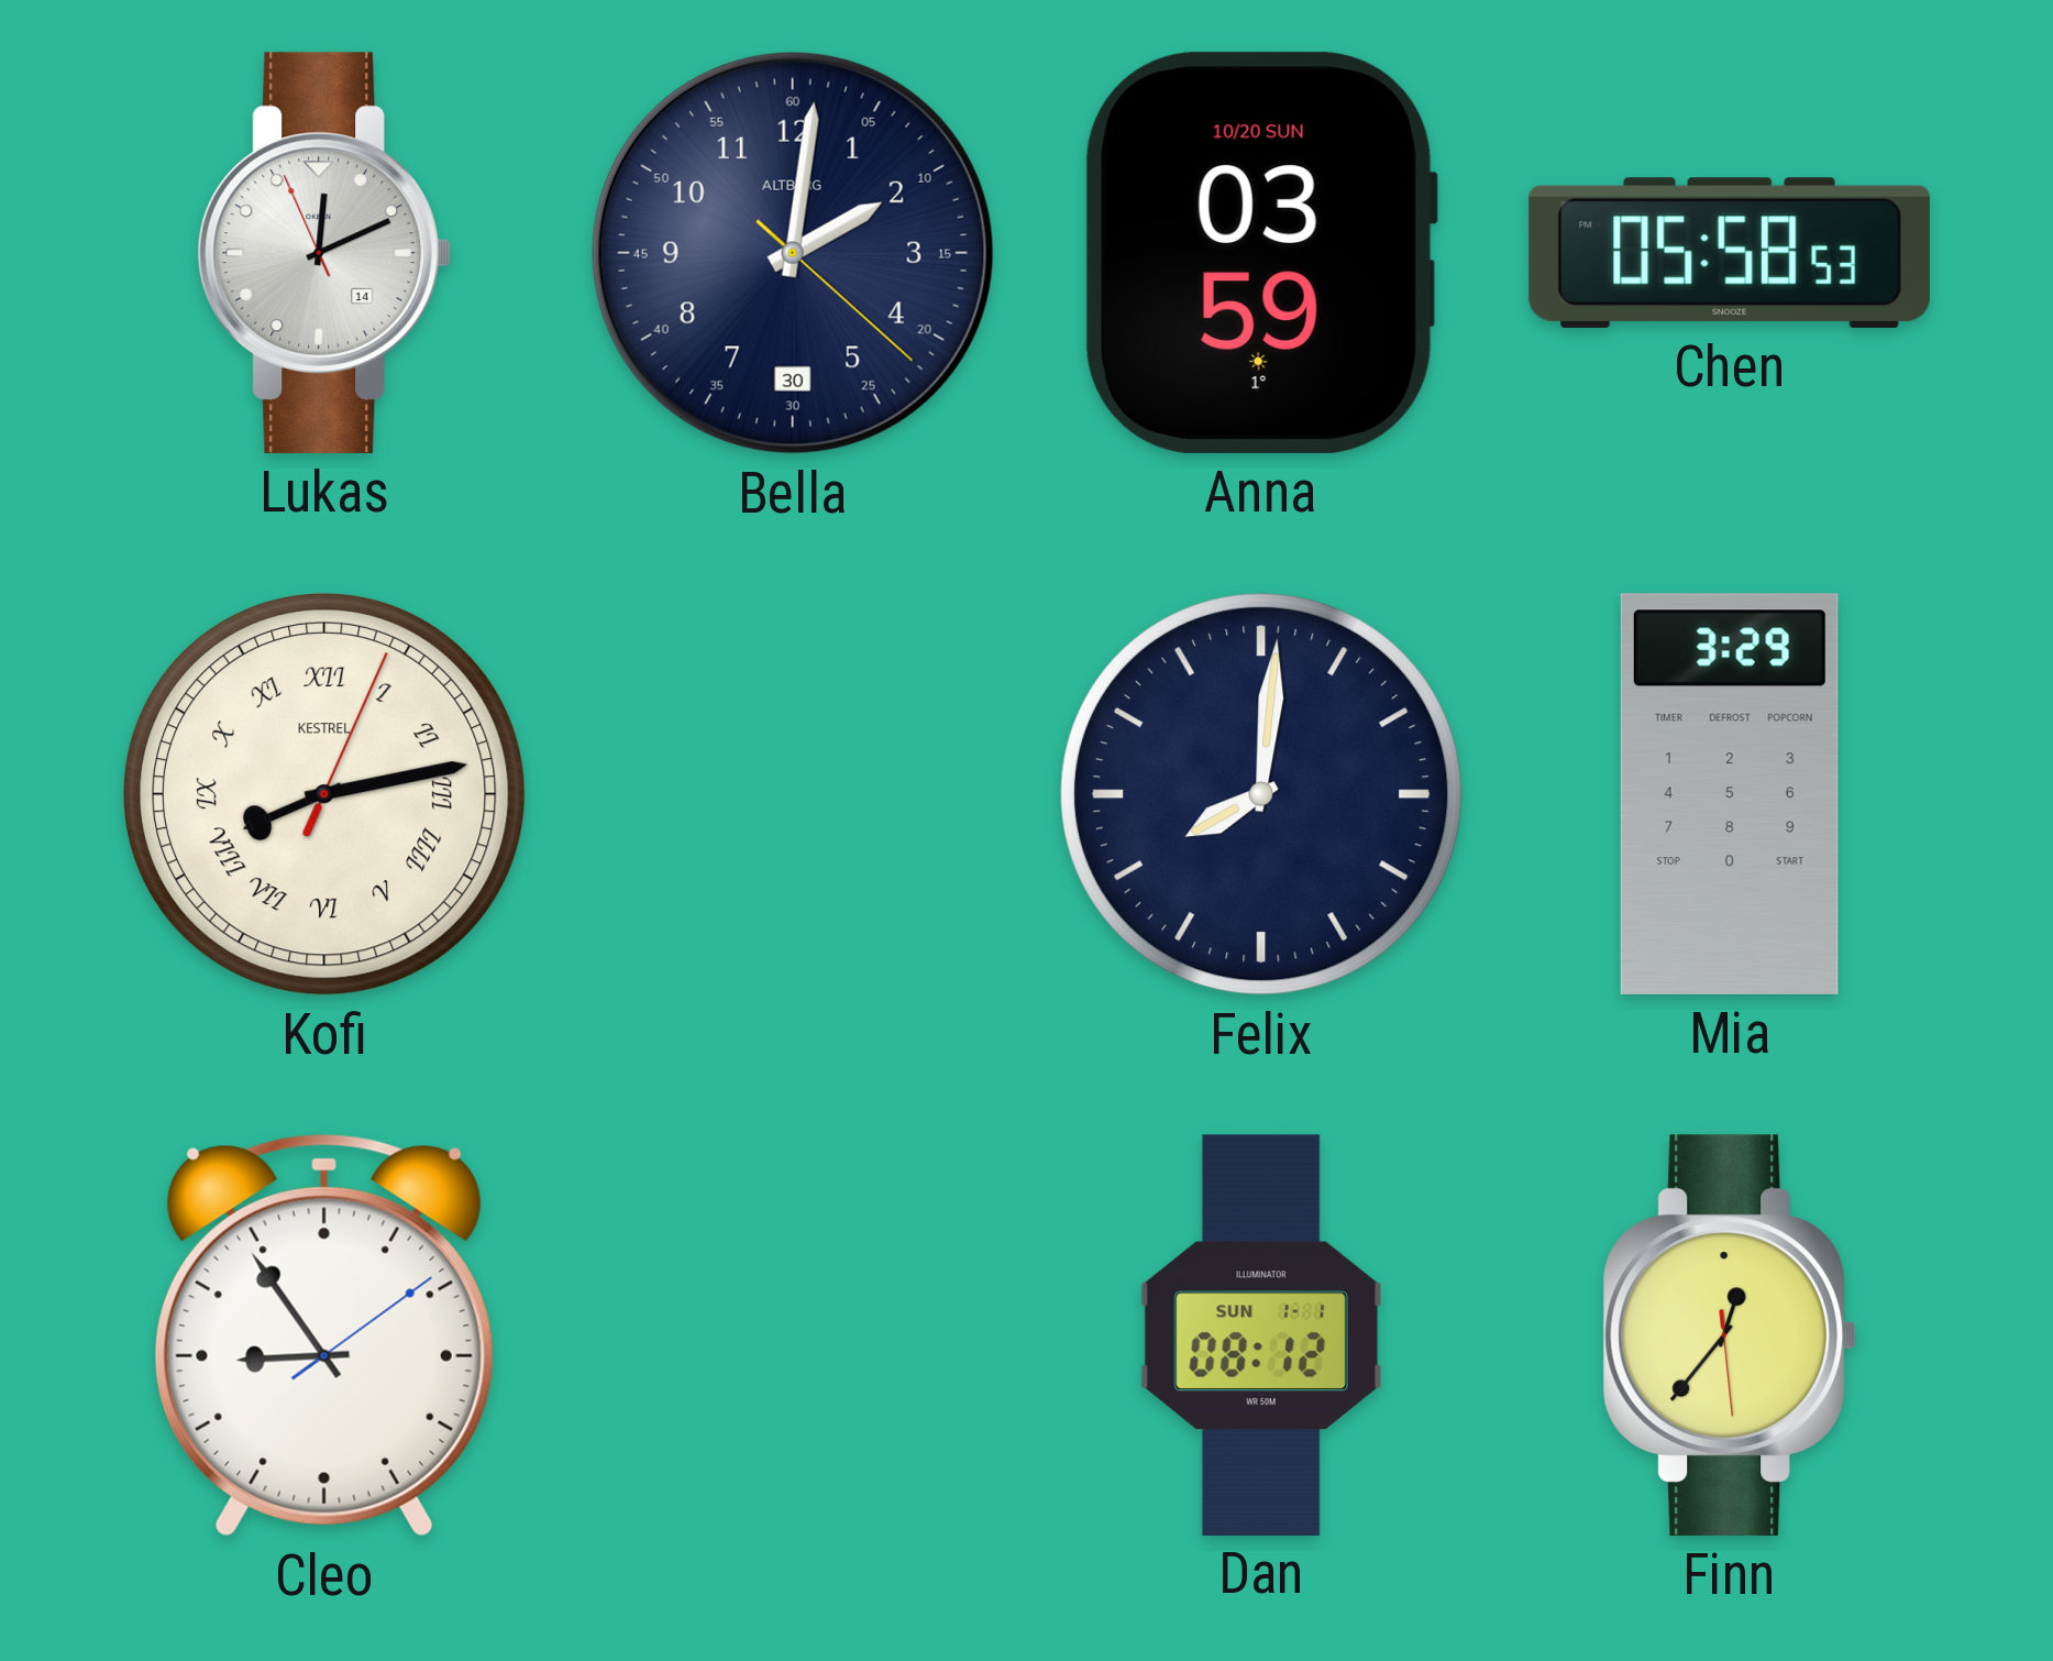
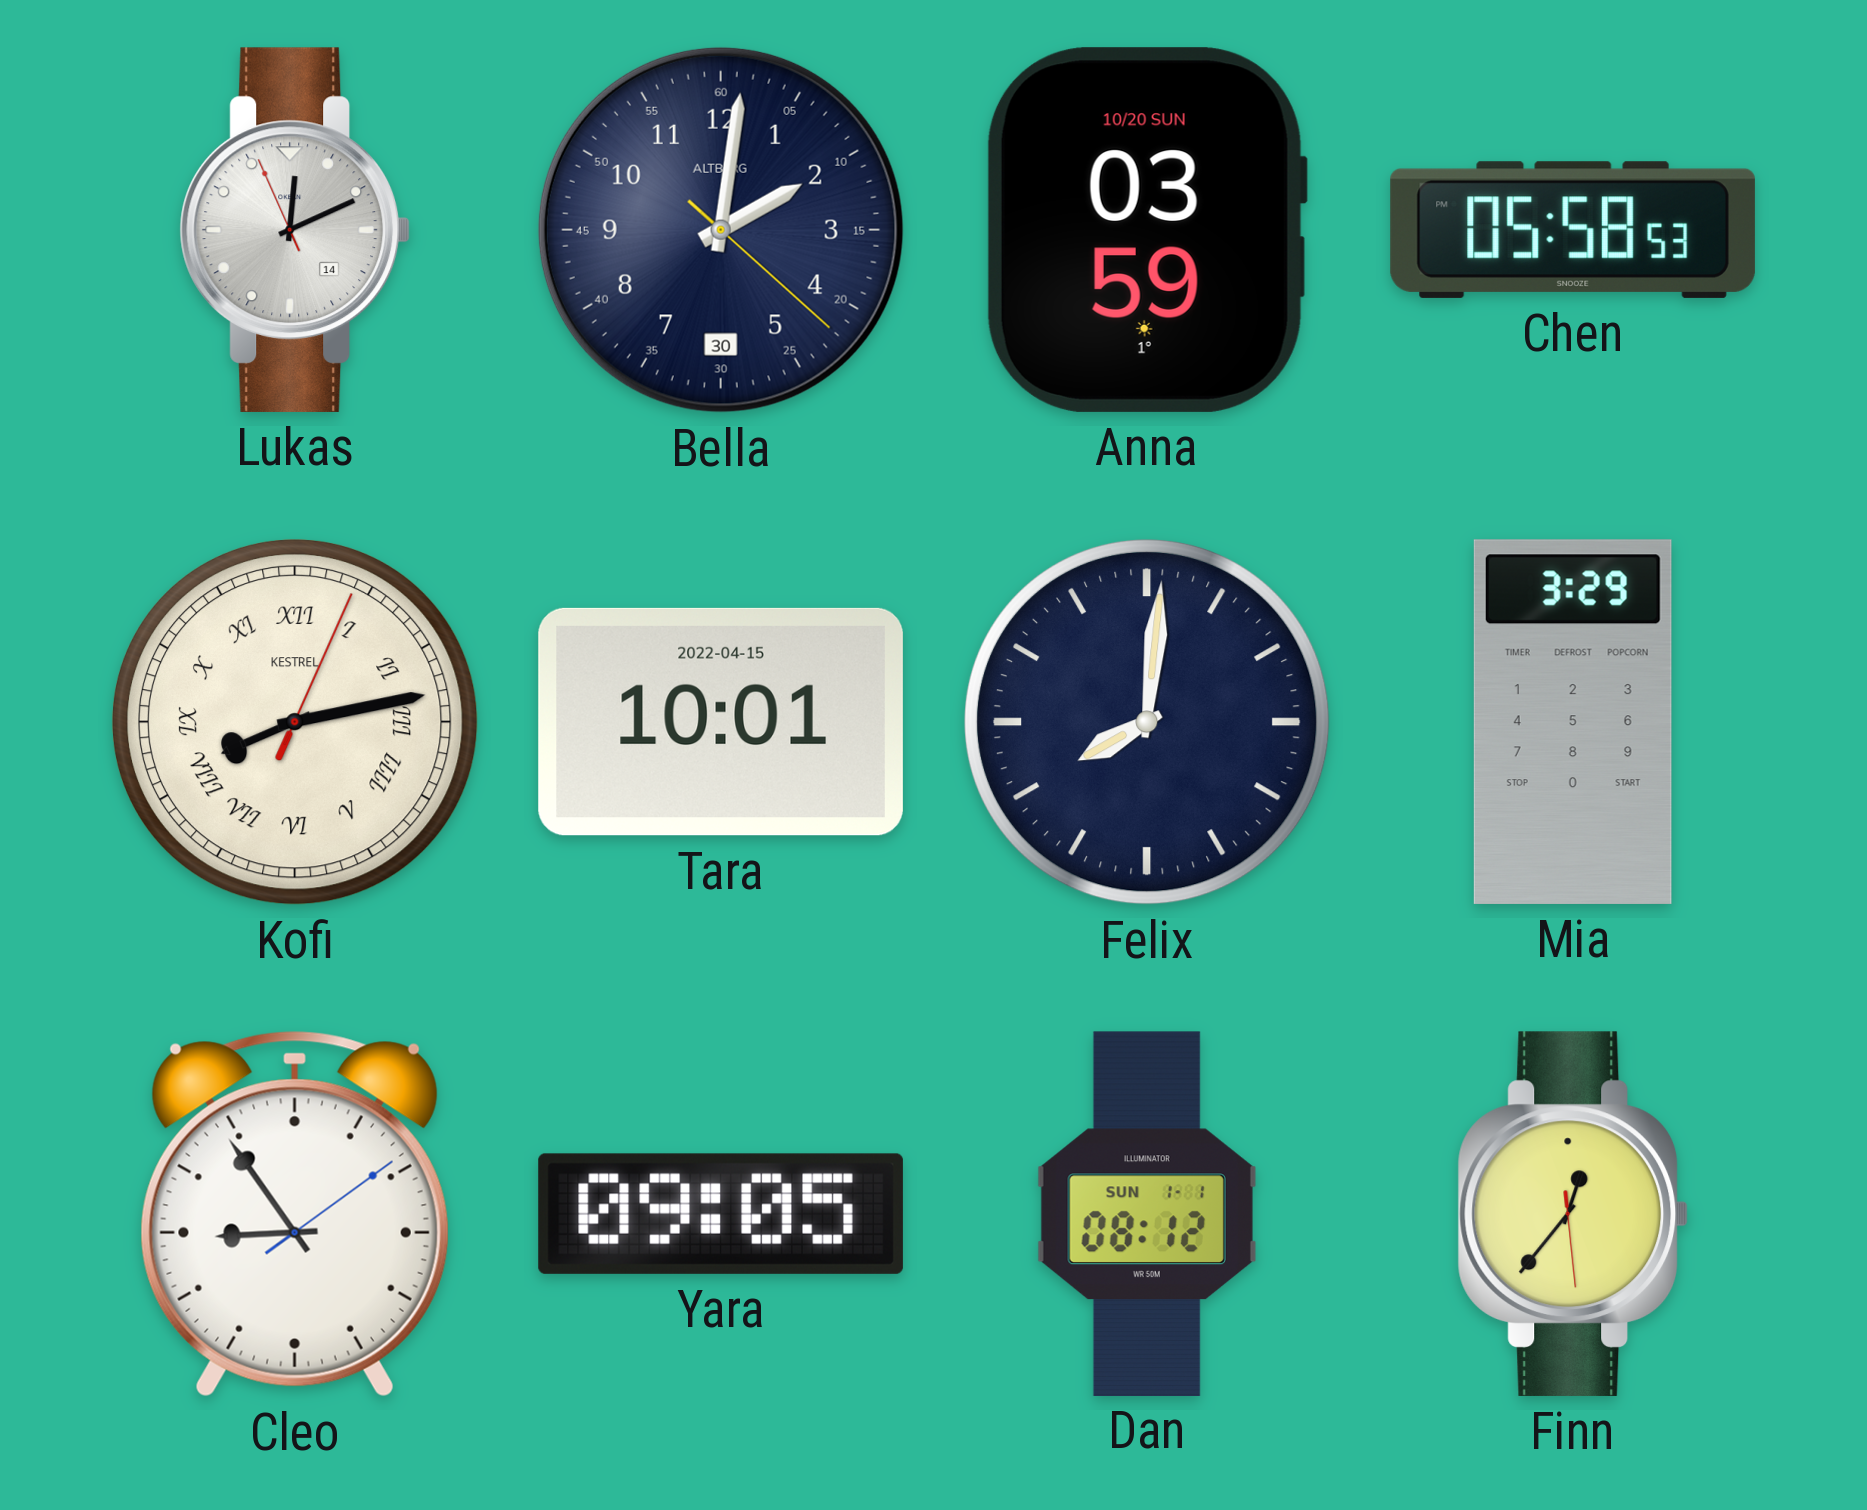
Tara: none -> 10:01
Yara: none -> 09:05
